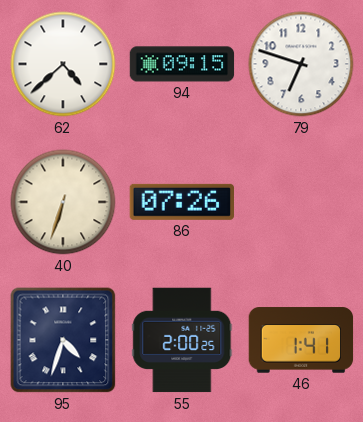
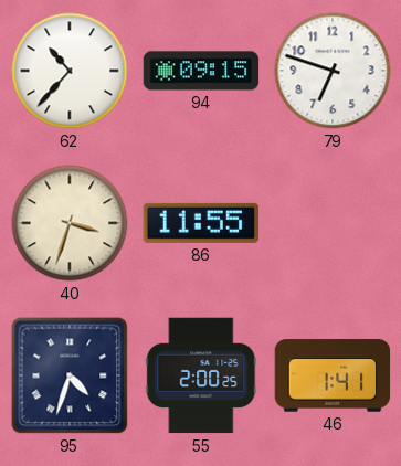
62: 4:38 -> 10:37
40: 6:33 -> 3:33
86: 07:26 -> 11:55
